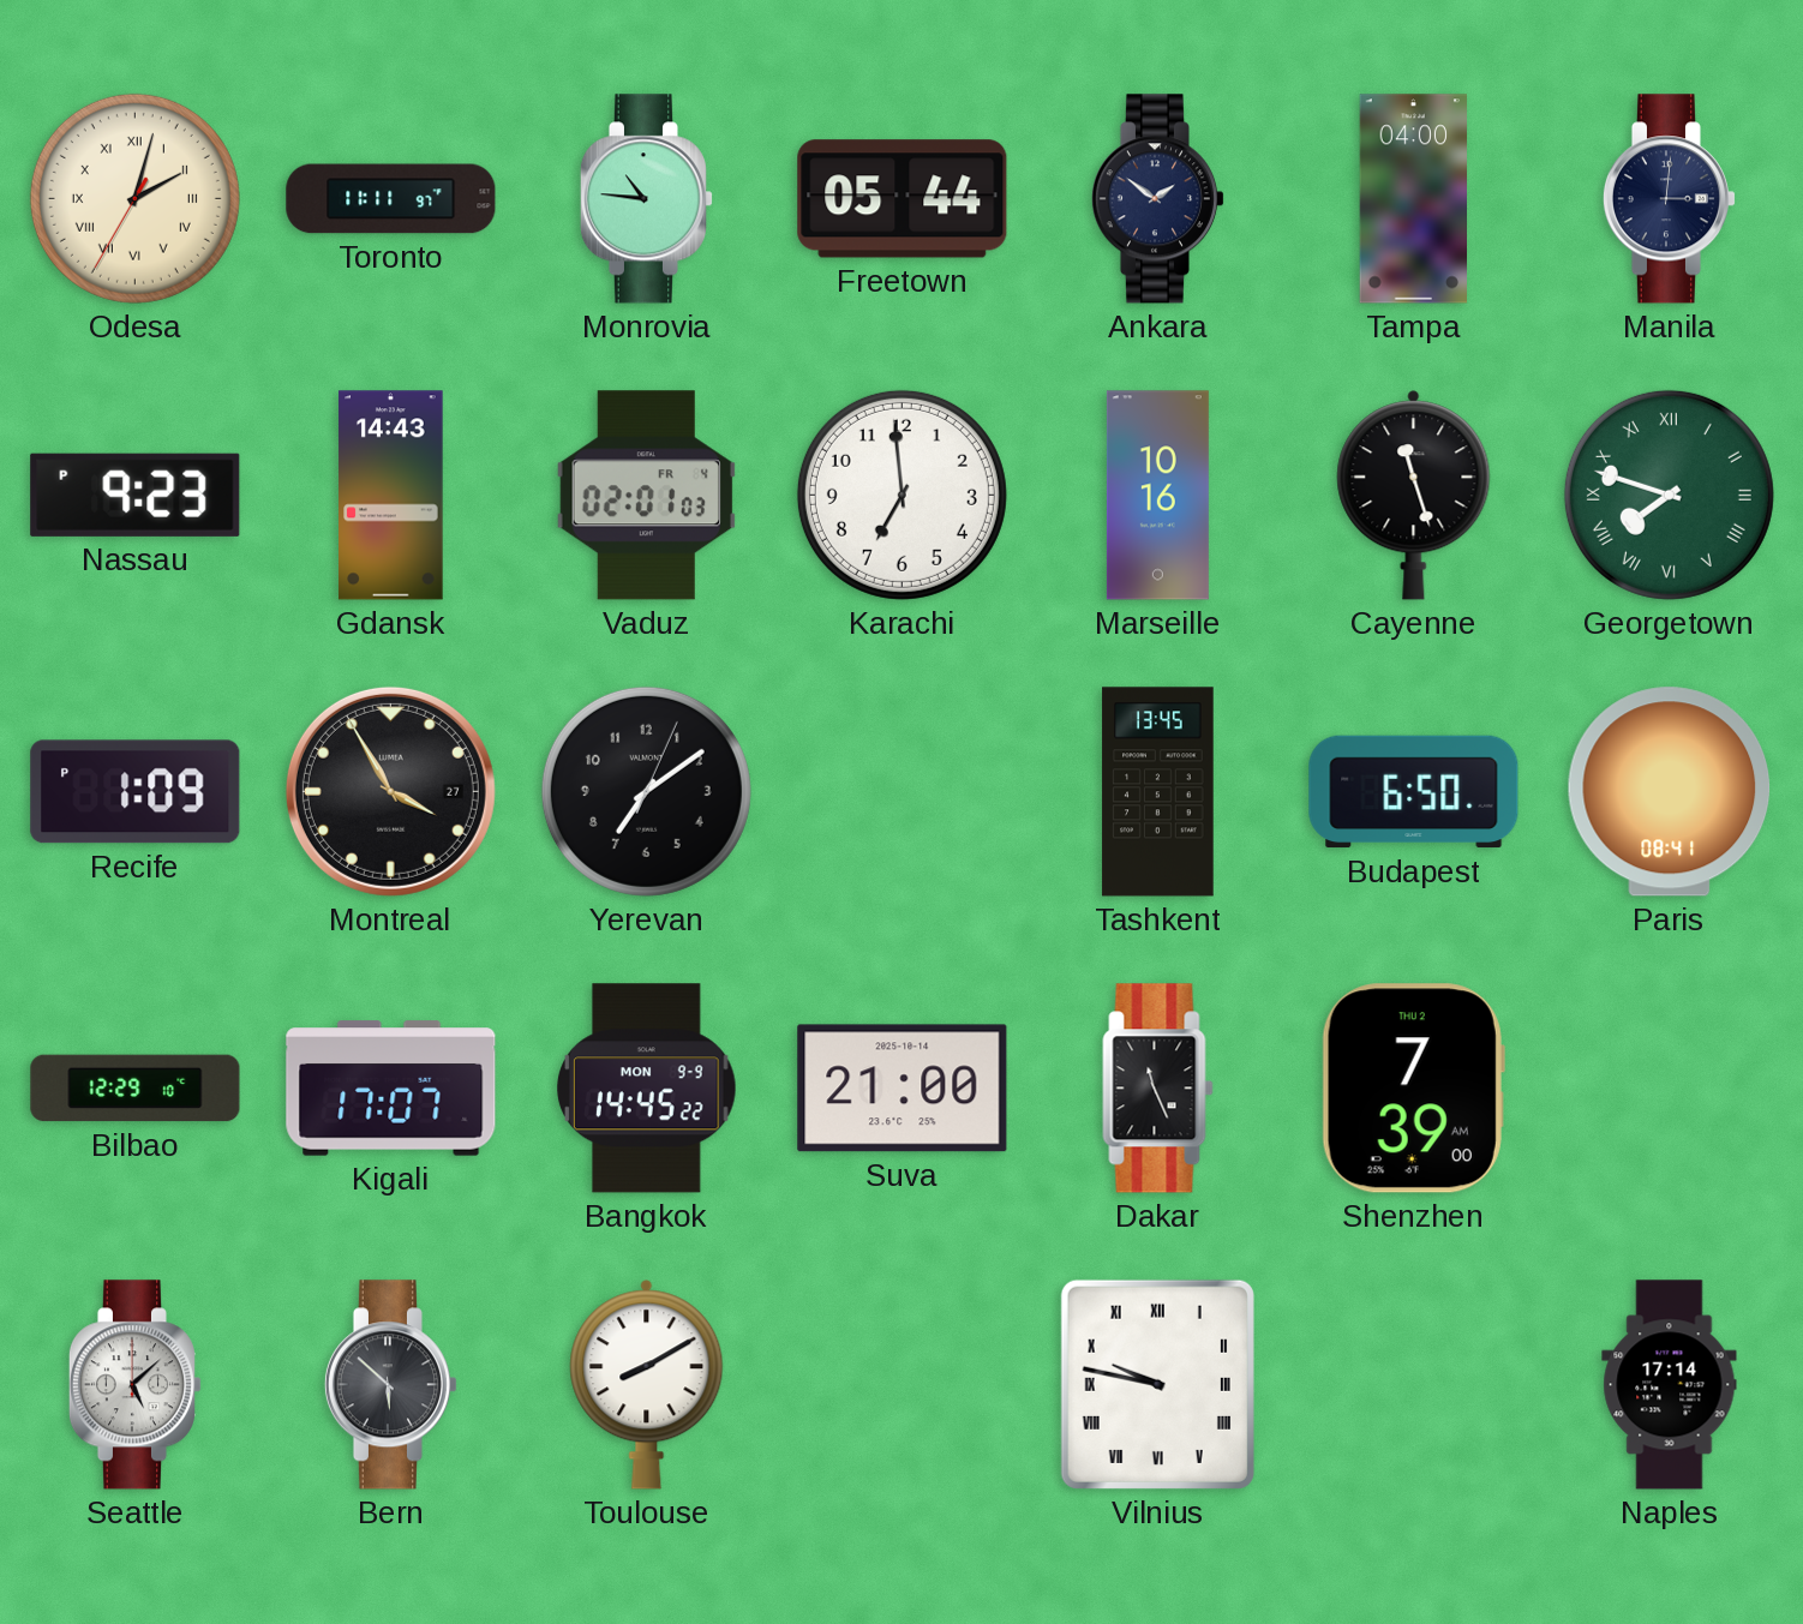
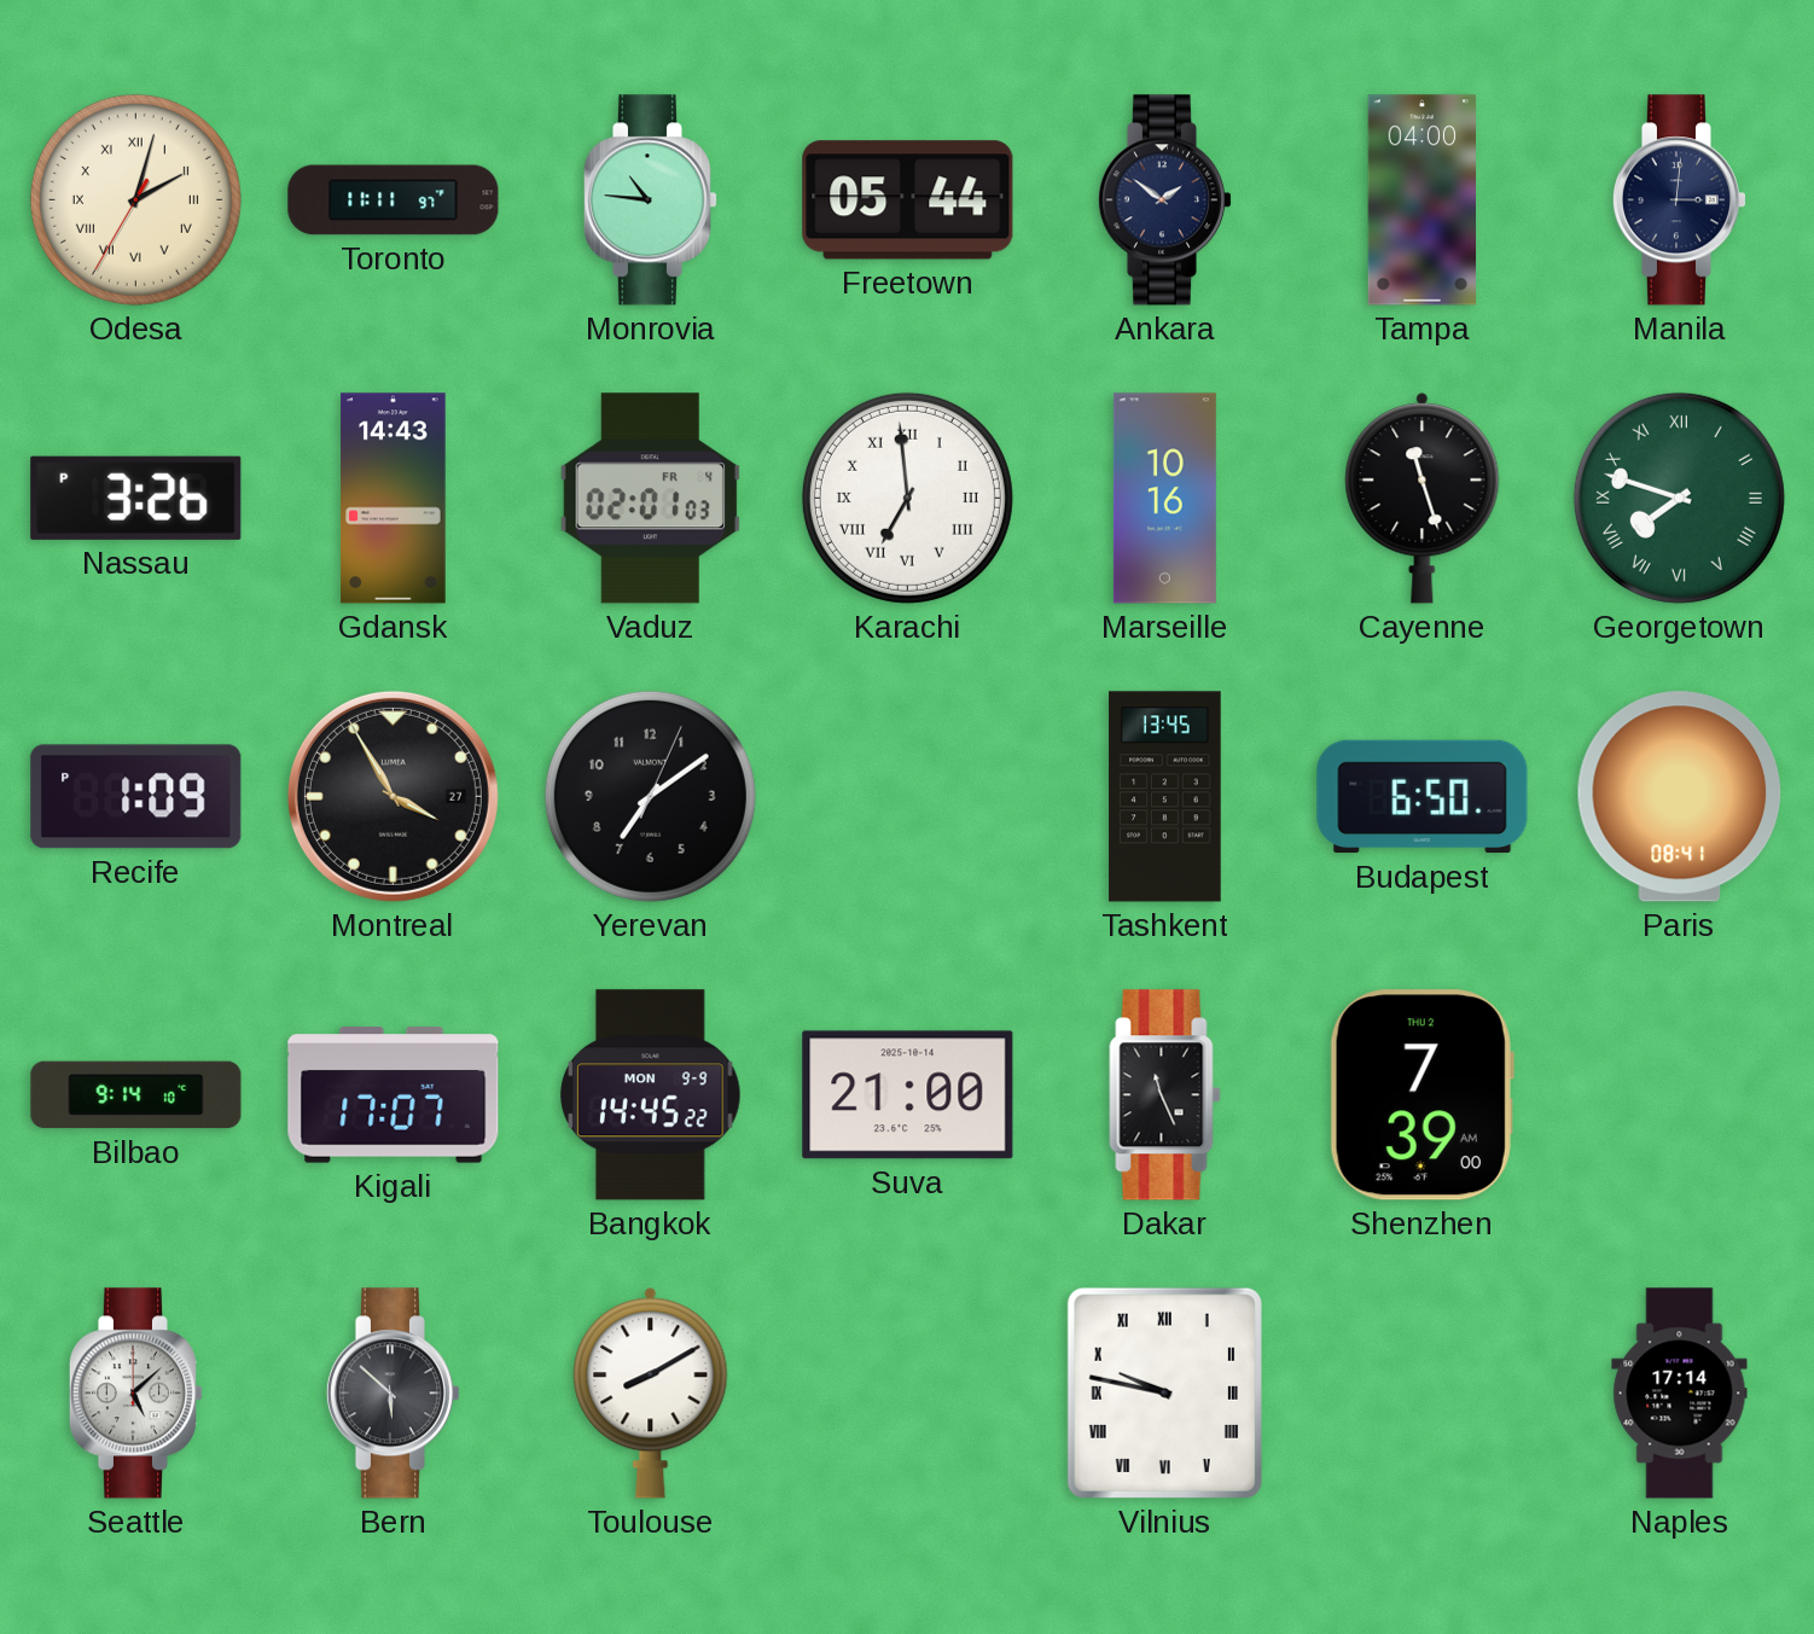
Nassau: 9:23 -> 3:26
Karachi numerals: Arabic -> Roman
Bilbao: 12:29 -> 9:14
